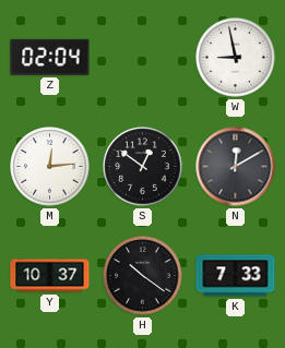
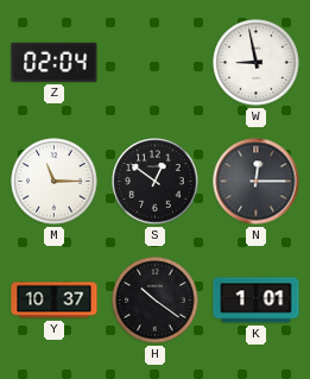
M: 12:14 -> 11:15
N: 12:10 -> 12:15
K: 7:33 -> 1:01
